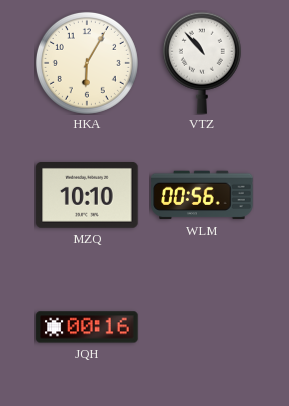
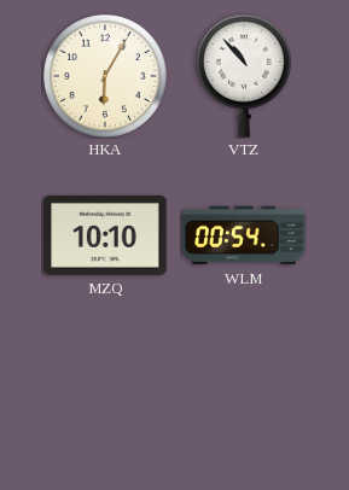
WLM: 00:56 -> 00:54
JQH: 00:16 -> none
